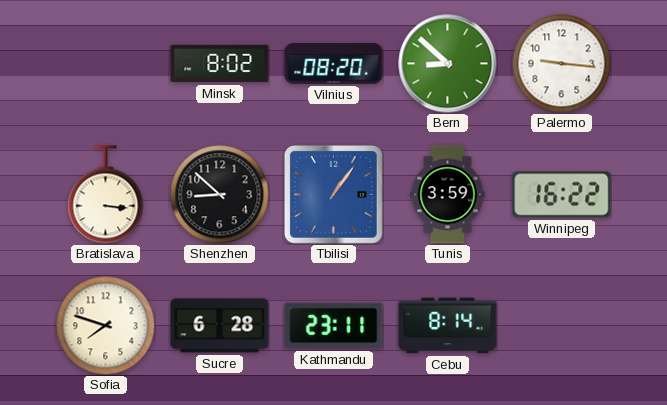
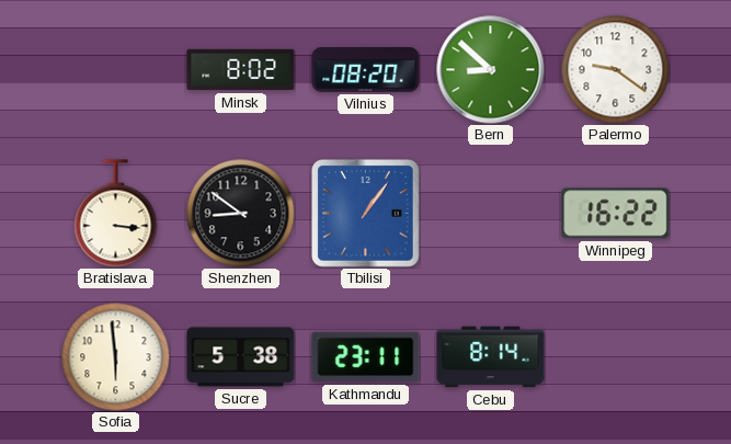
Palermo: 9:16 -> 9:21
Shenzhen: 8:52 -> 8:51
Tunis: 3:59 -> none
Sofia: 7:48 -> 5:59
Sucre: 6:28 -> 5:38
